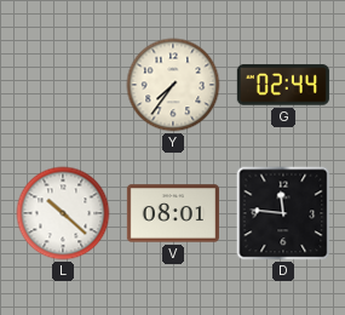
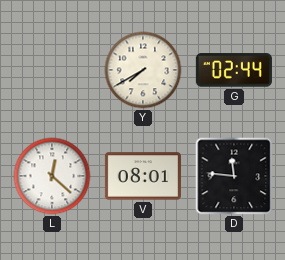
Y: 7:36 -> 7:40
L: 10:22 -> 12:22
